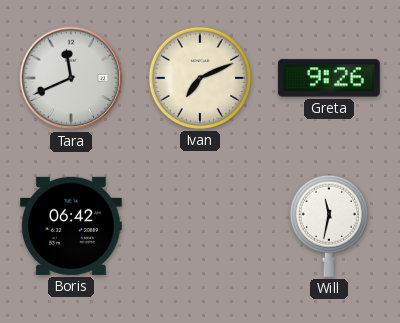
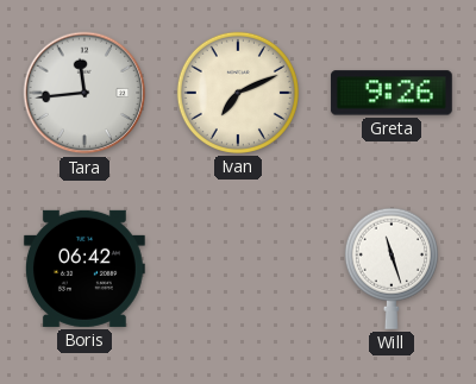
Tara: 11:41 -> 11:44
Will: 11:32 -> 11:27
